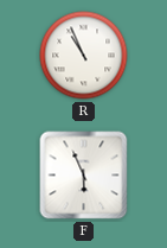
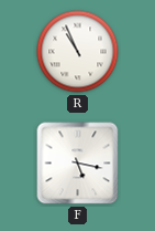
F: 5:56 -> 5:17
